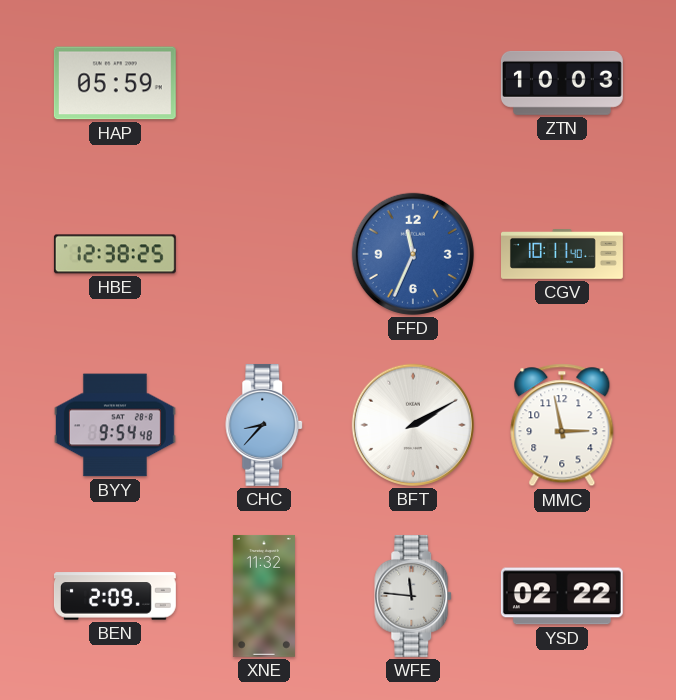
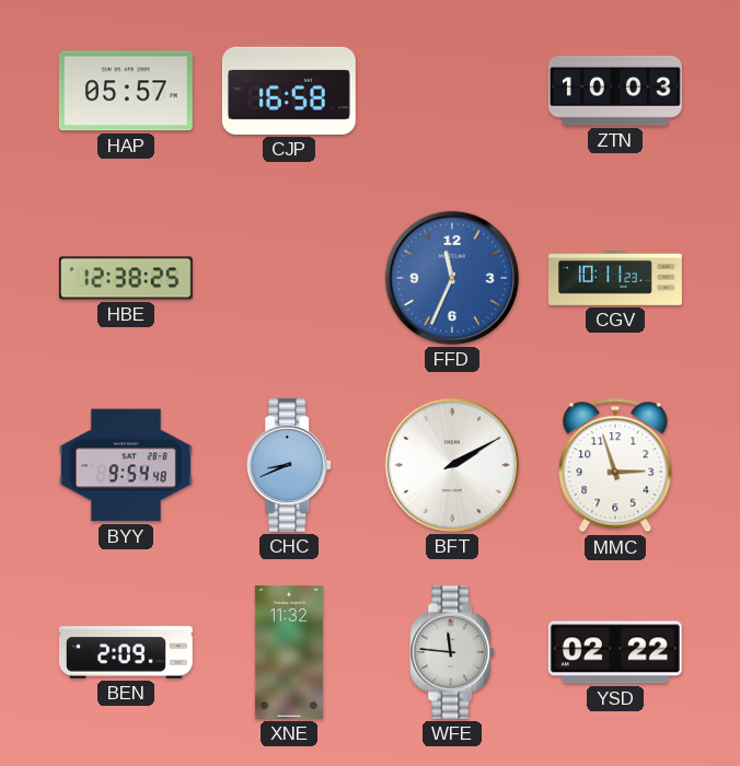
HAP: 05:59 -> 05:57
CJP: none -> 16:58
CGV: 10:11:40 -> 10:11:23
CHC: 8:37 -> 8:41
MMC: 2:58 -> 2:57
